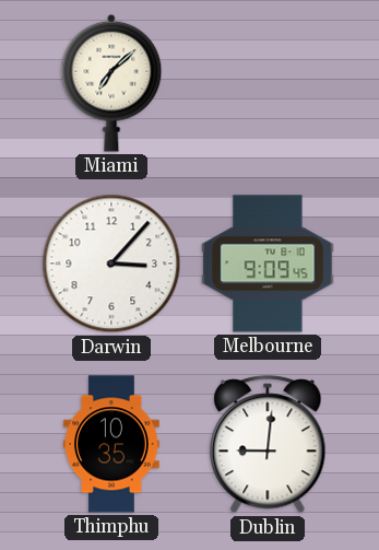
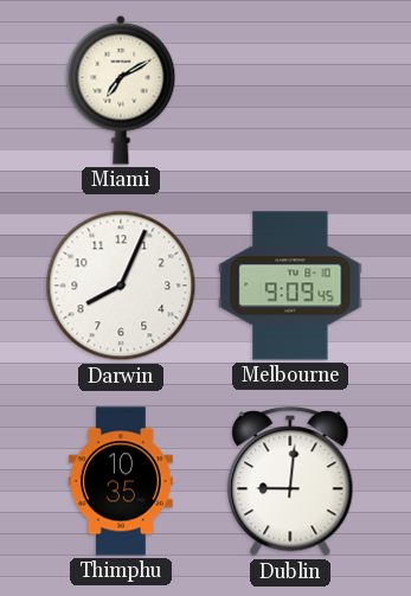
Miami: 7:08 -> 7:10
Darwin: 3:07 -> 8:04
